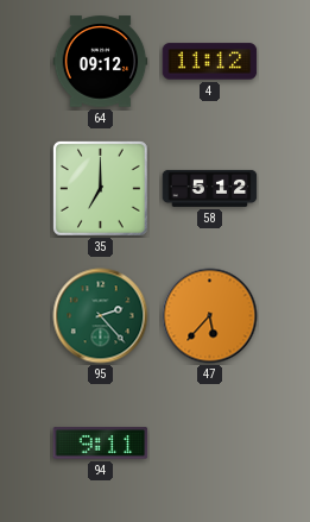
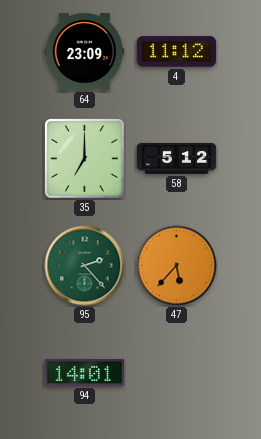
64: 09:12 -> 23:09
94: 9:11 -> 14:01
